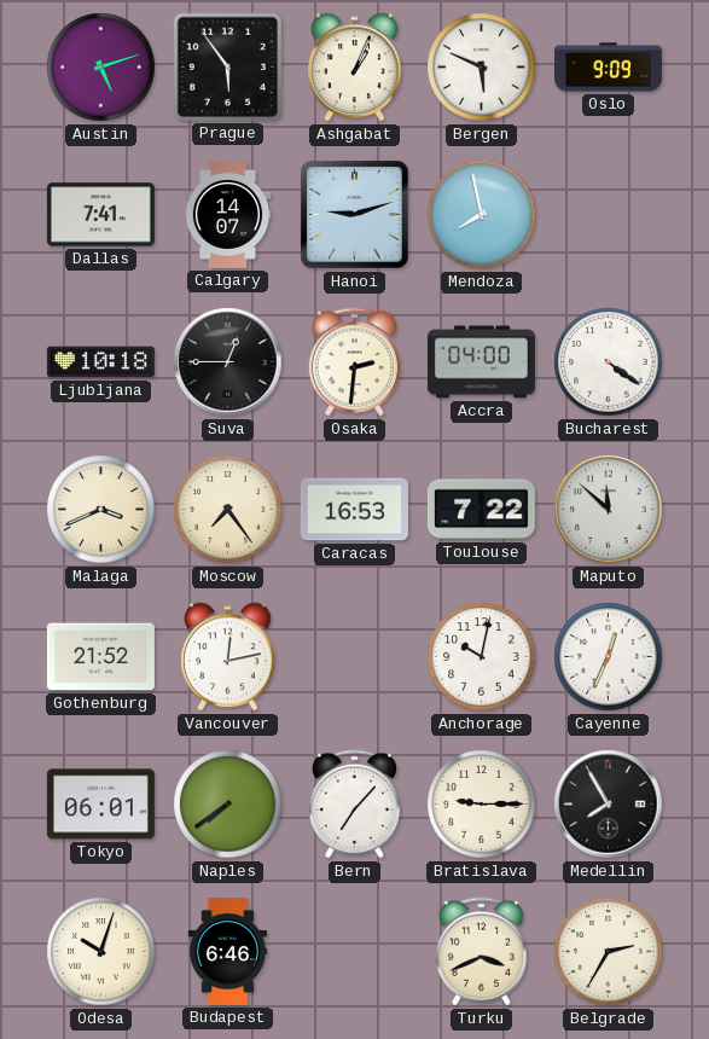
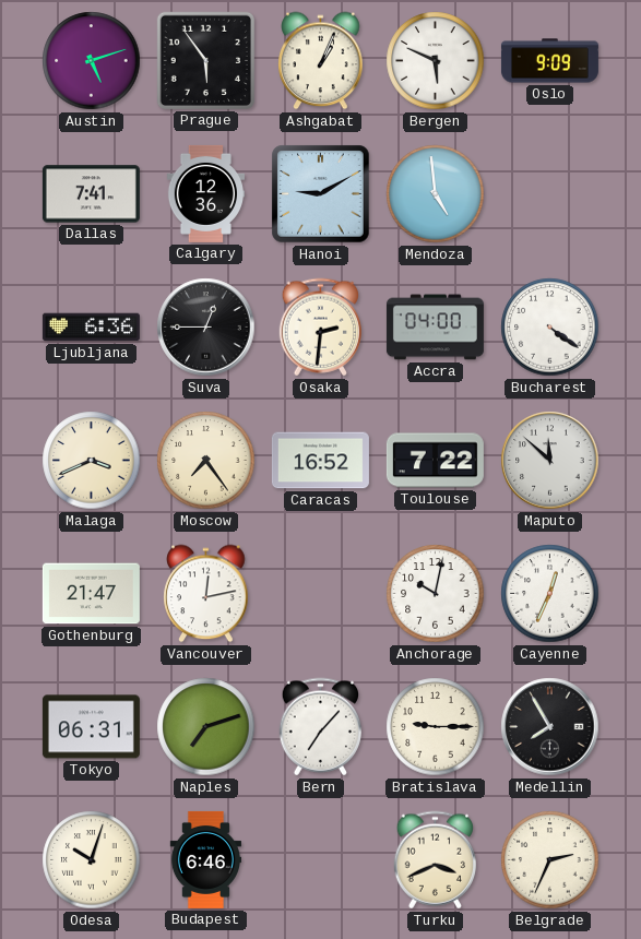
Calgary: 14:07 -> 12:36
Hanoi: 9:12 -> 9:10
Mendoza: 7:58 -> 4:59
Ljubljana: 10:18 -> 6:36
Caracas: 16:53 -> 16:52
Gothenburg: 21:52 -> 21:47
Tokyo: 06:01 -> 06:31
Naples: 7:39 -> 7:12
Belgrade: 2:35 -> 2:34
